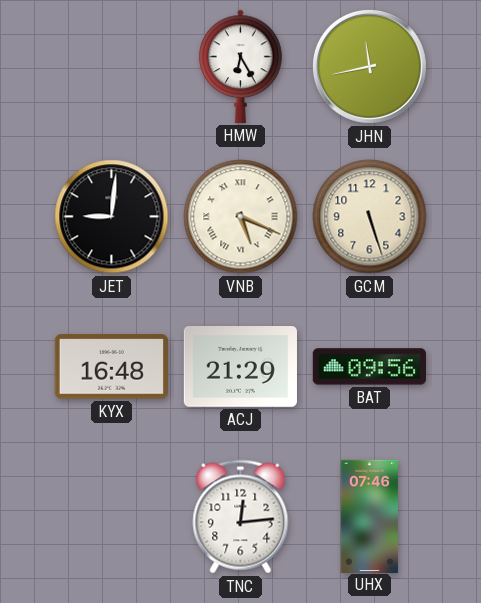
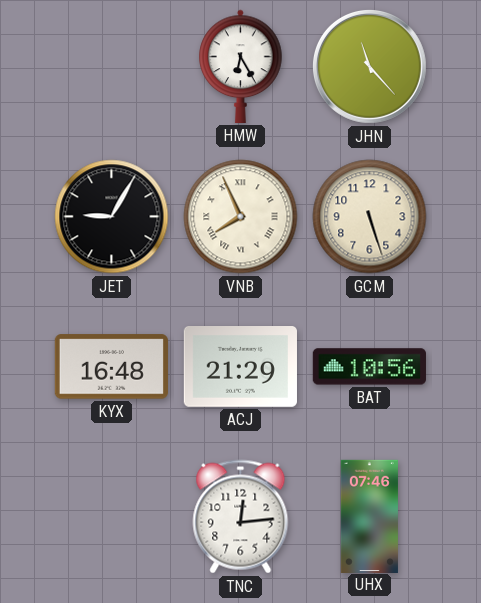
JHN: 11:43 -> 11:23
JET: 9:01 -> 9:05
VNB: 5:19 -> 7:56
BAT: 09:56 -> 10:56
